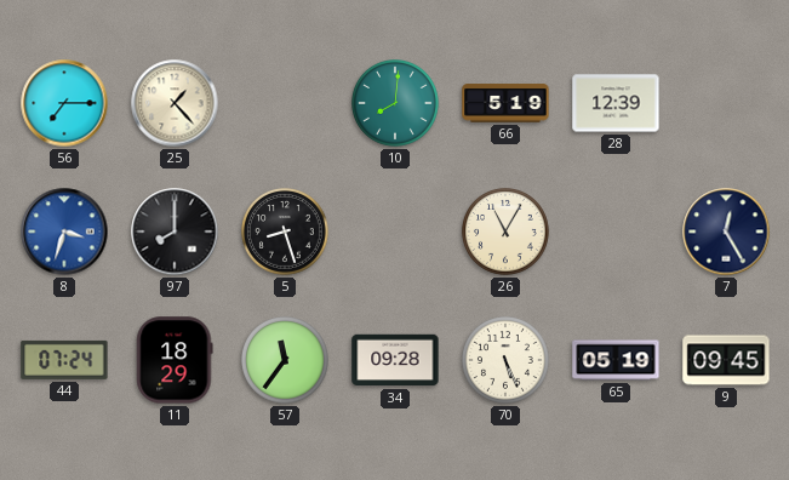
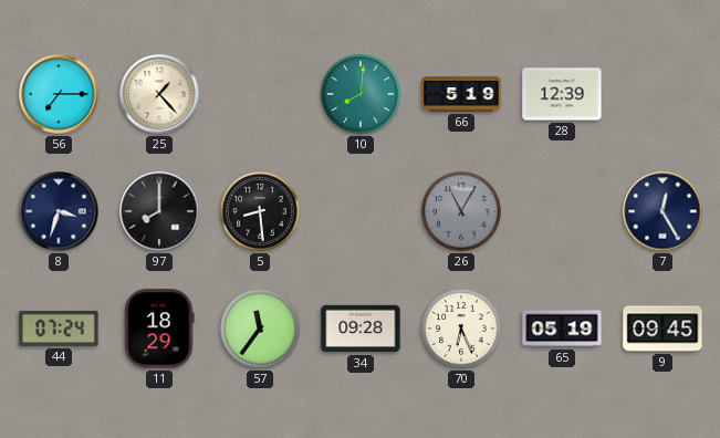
8 dial: blue -> navy
5: 8:27 -> 8:29
26 dial: cream -> grey
70: 5:26 -> 6:26
